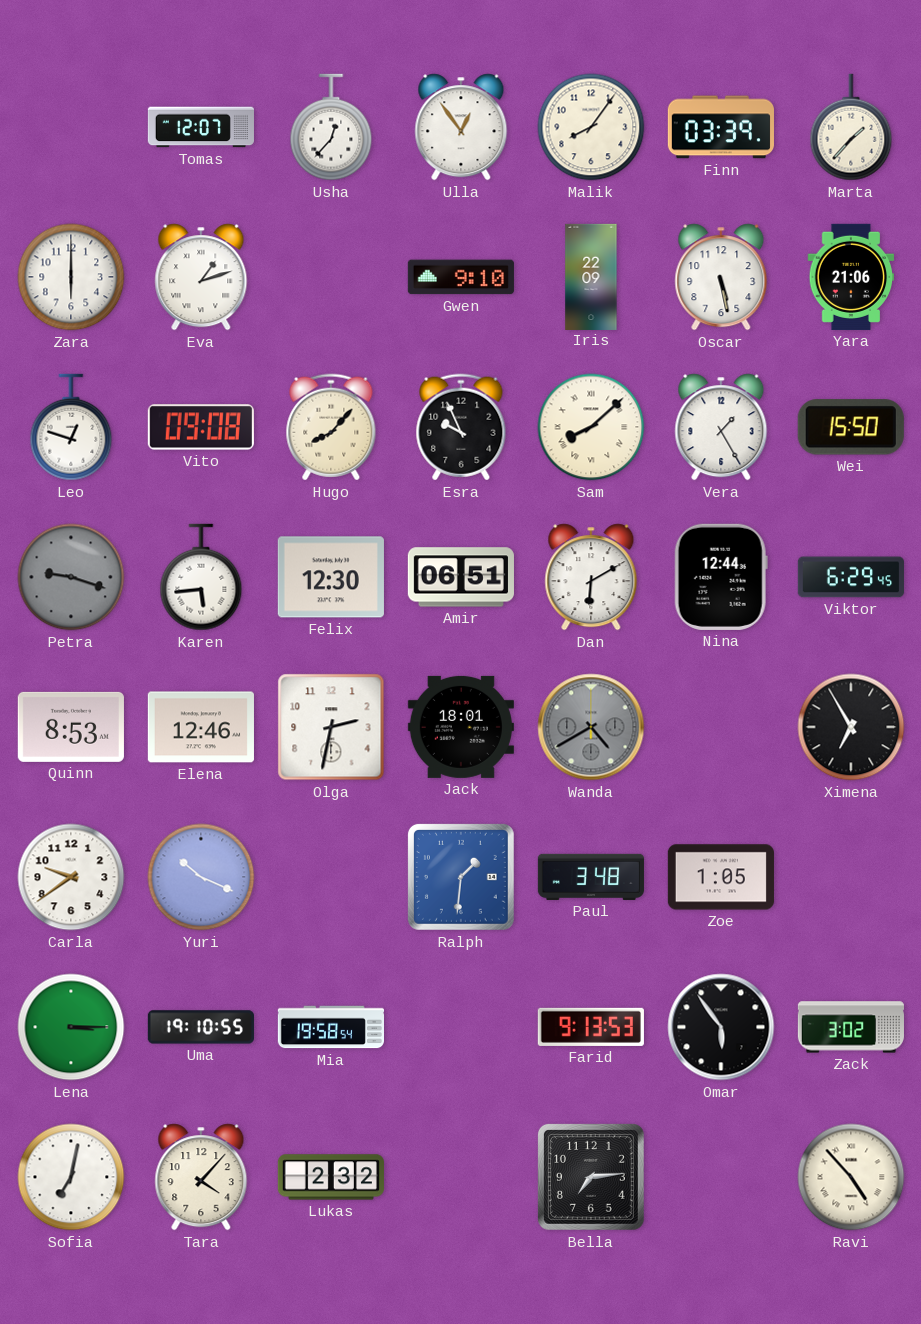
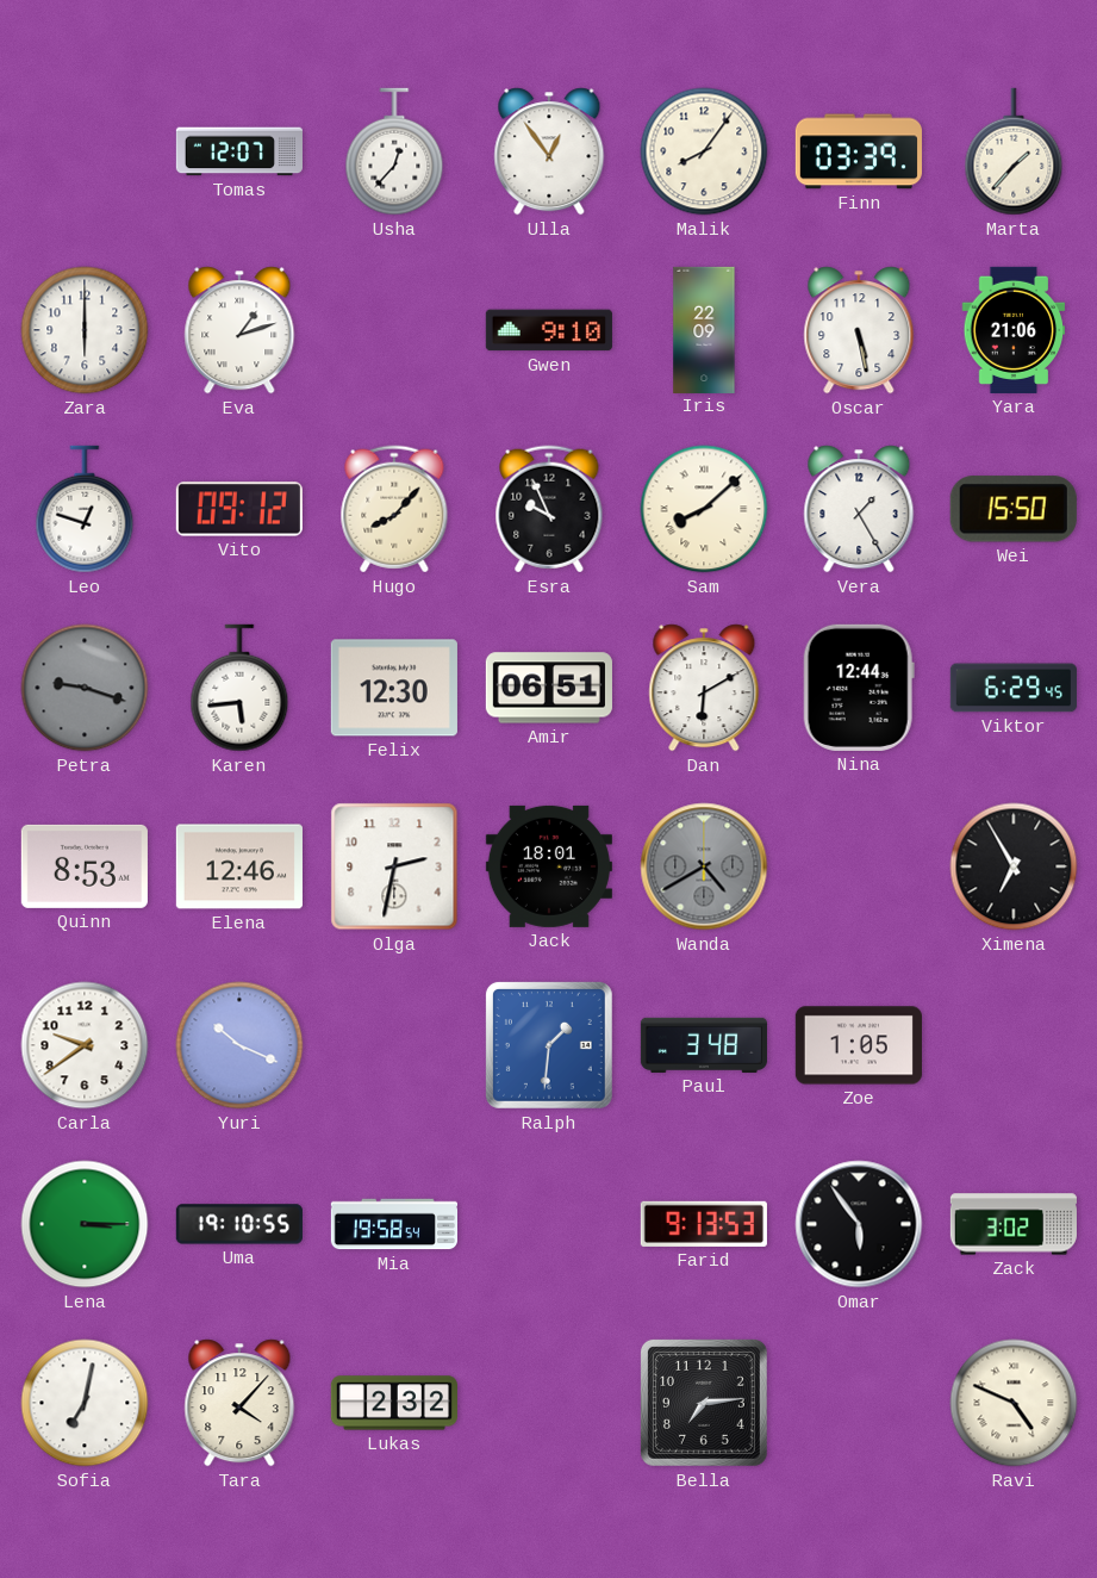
Vito: 09:08 -> 09:12
Ravi: 4:53 -> 4:49
